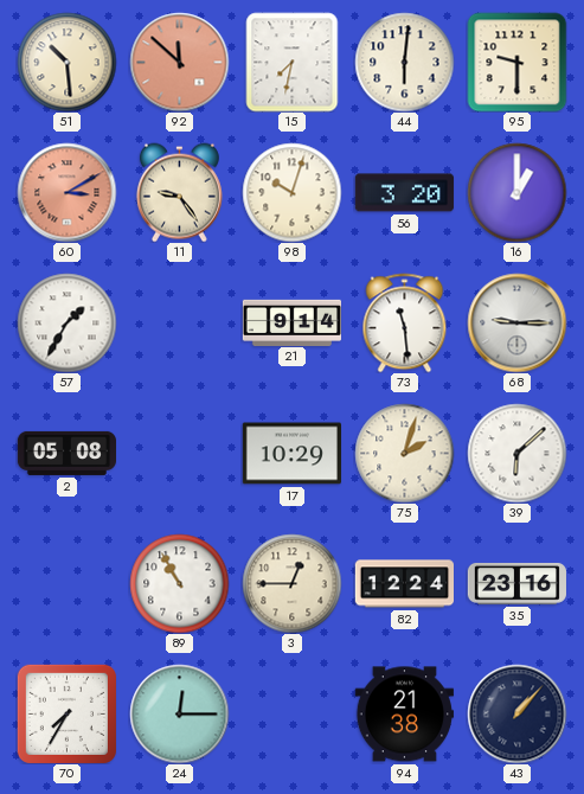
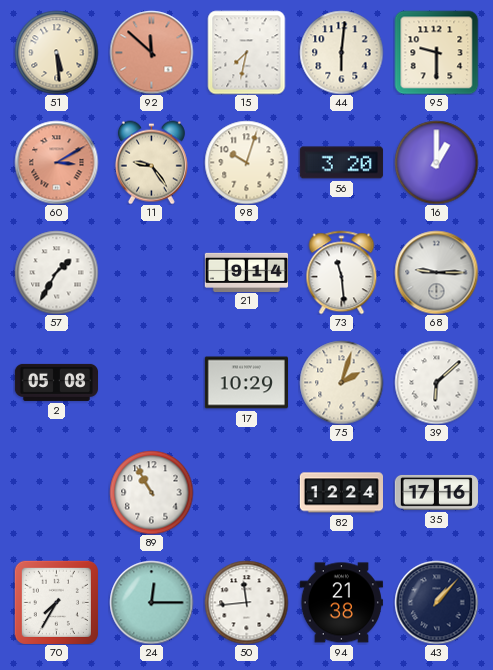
51: 10:29 -> 5:29
3: 12:45 -> none
35: 23:16 -> 17:16
50: none -> 11:44
